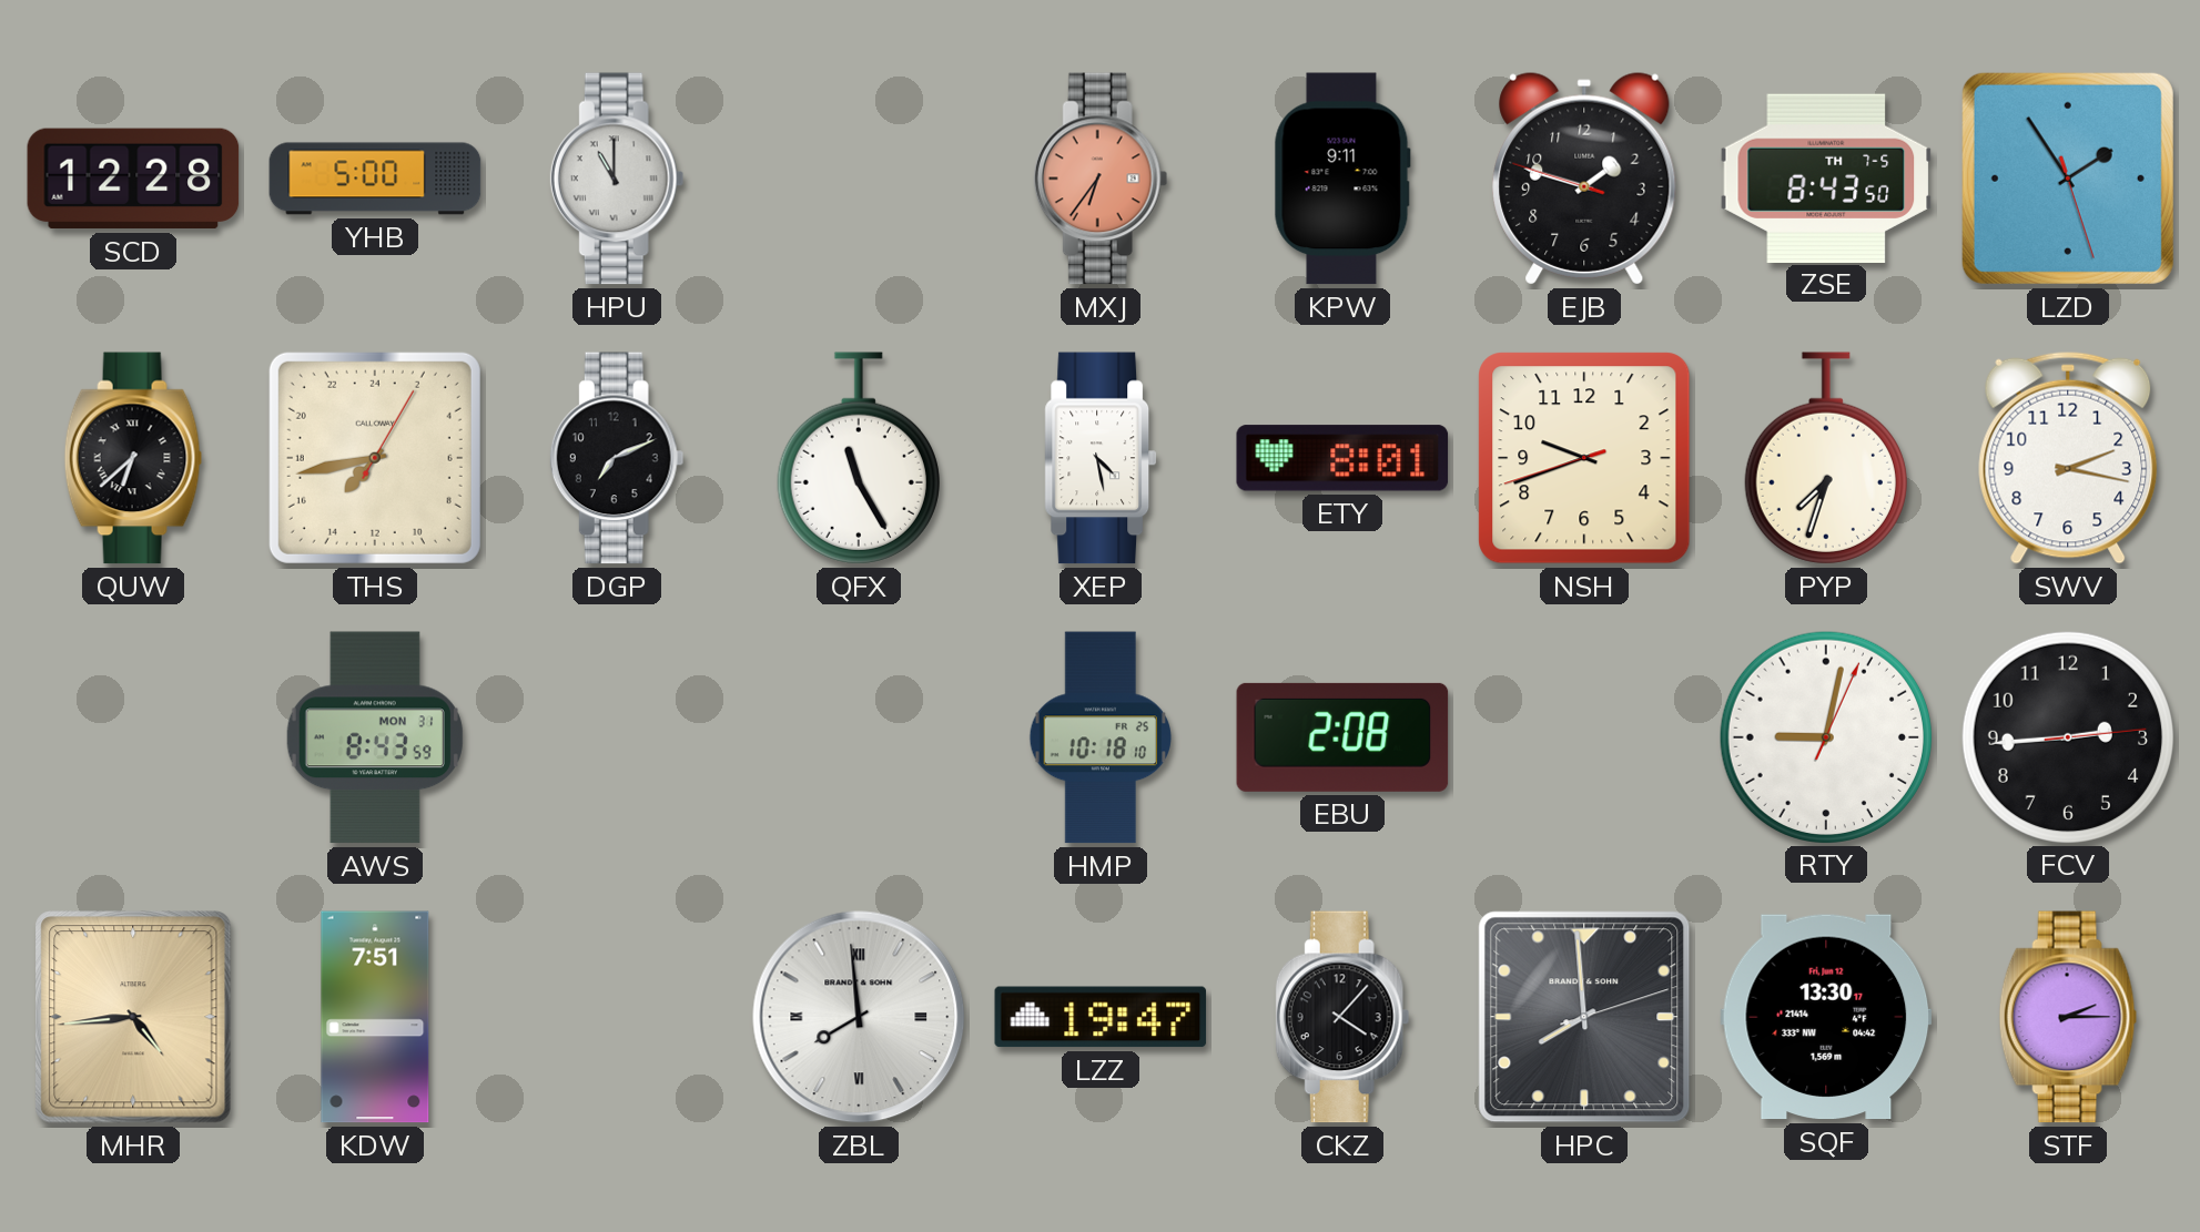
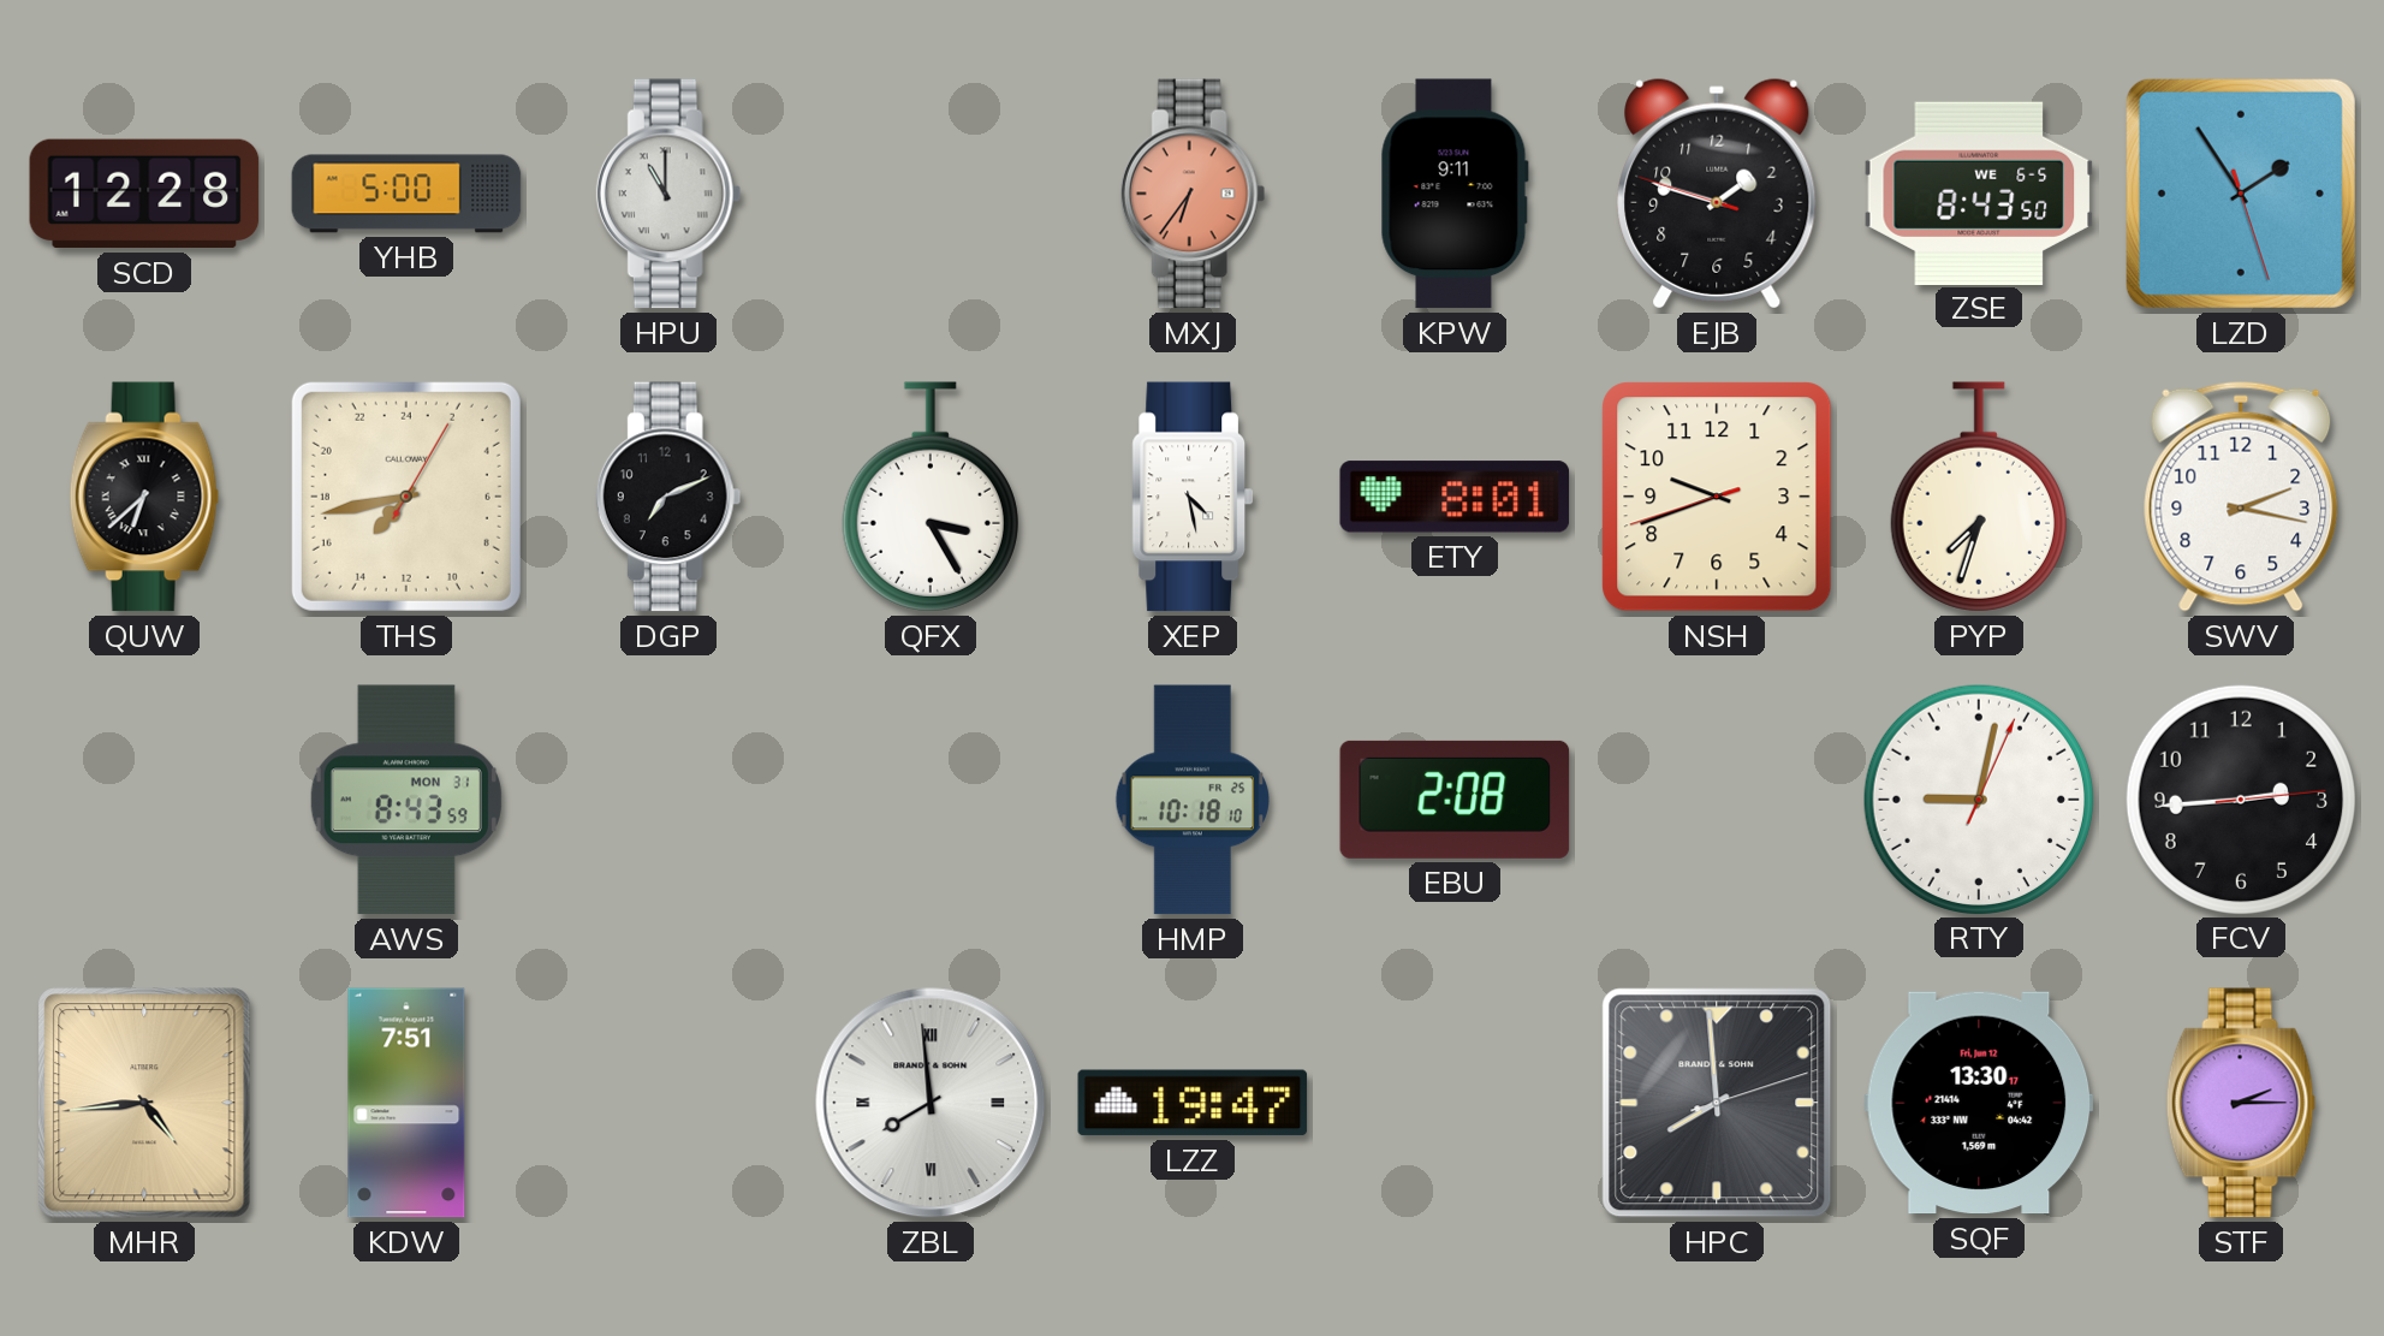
ZSE date: TH 7-5 -> WE 6-5
QFX: 11:25 -> 3:25
CKZ: 4:07 -> none
